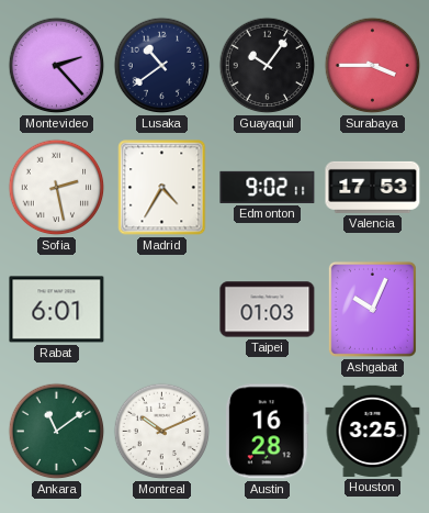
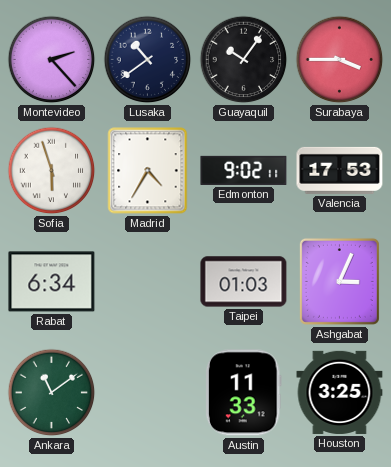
Sofia: 2:28 -> 5:57
Rabat: 6:01 -> 6:34
Ashgabat: 10:04 -> 3:04
Montreal: 10:11 -> none
Austin: 16:28 -> 11:33
